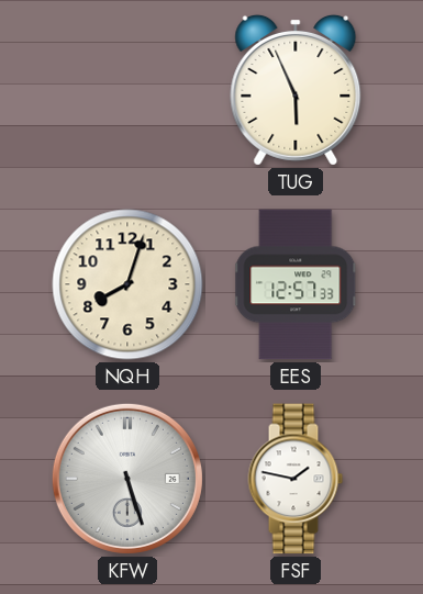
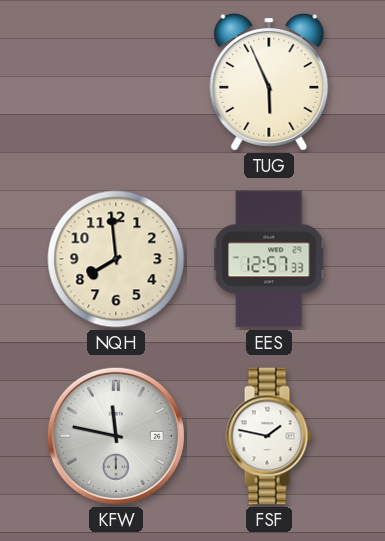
NQH: 8:03 -> 7:59
KFW: 5:27 -> 11:47
